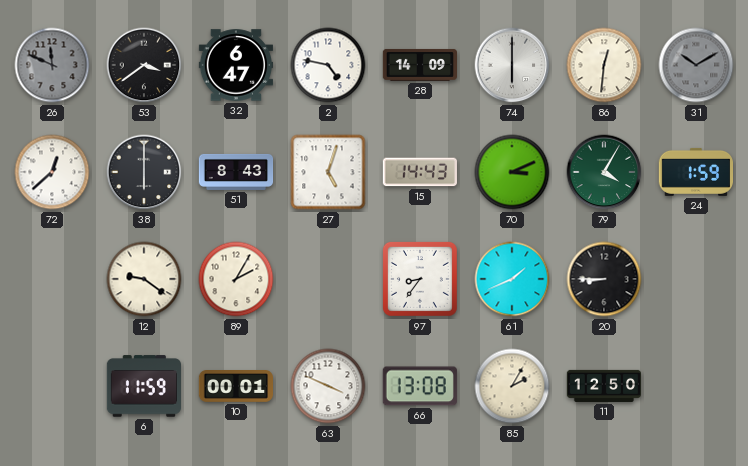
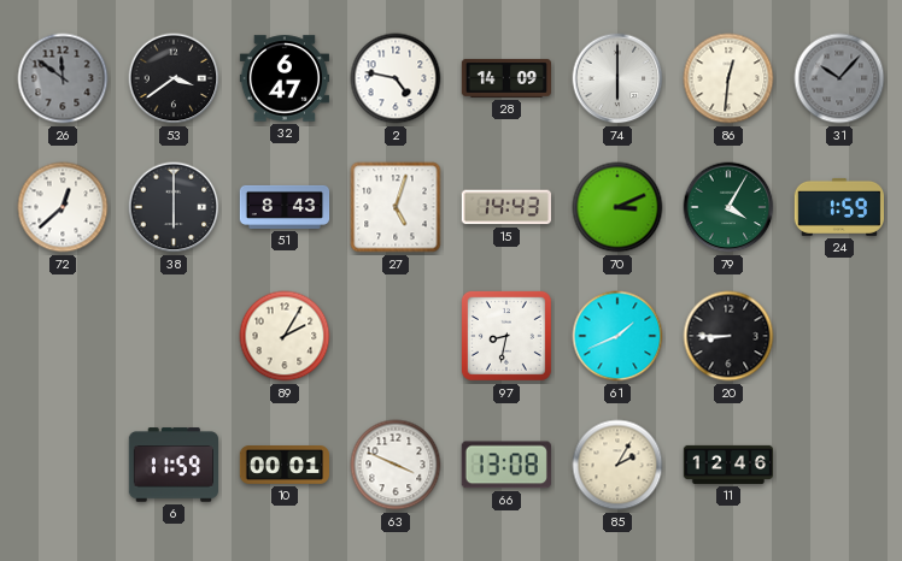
26: 11:49 -> 11:51
31: 10:10 -> 10:07
12: 9:21 -> none
97: 8:36 -> 8:32
11: 12:50 -> 12:46
